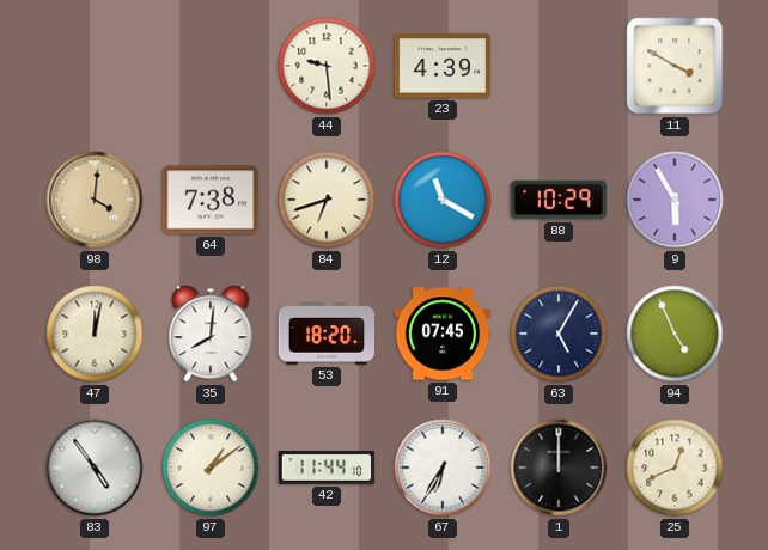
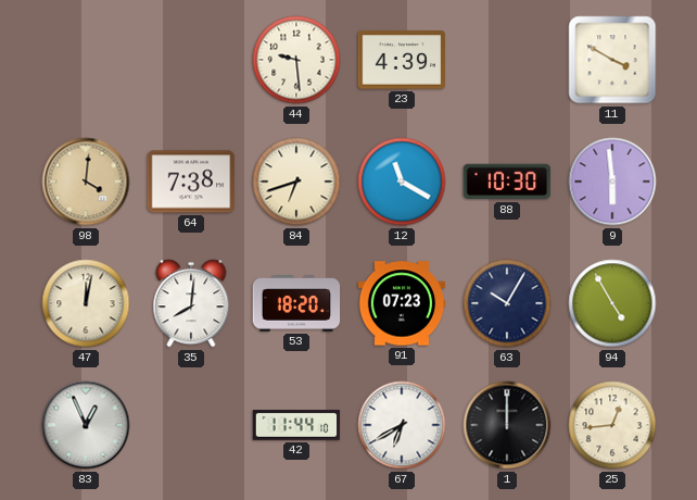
88: 10:29 -> 10:30
9: 5:55 -> 5:59
91: 07:45 -> 07:23
63: 5:05 -> 10:05
94: 4:56 -> 4:55
83: 4:54 -> 12:56
97: 1:09 -> none
67: 6:35 -> 6:40
25: 12:41 -> 12:44
